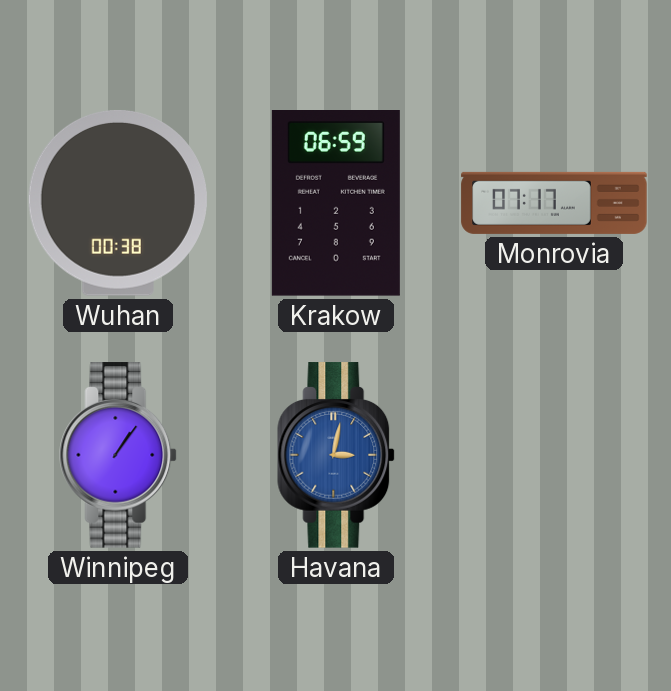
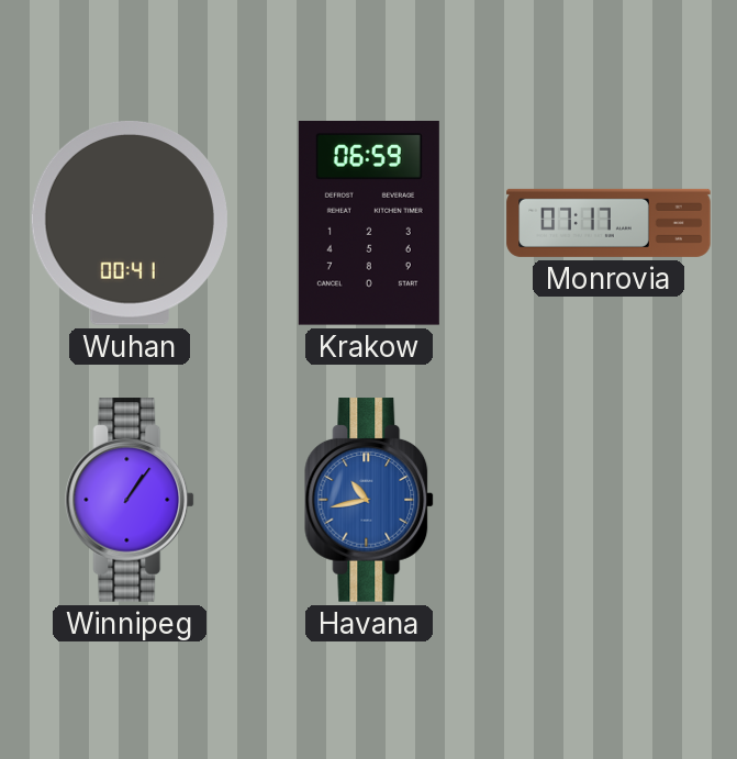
Wuhan: 00:38 -> 00:41
Havana: 3:02 -> 10:43
